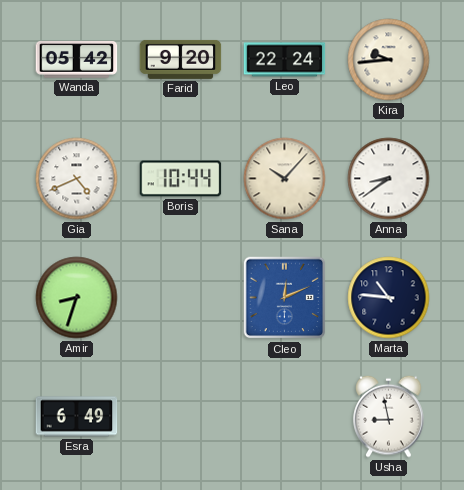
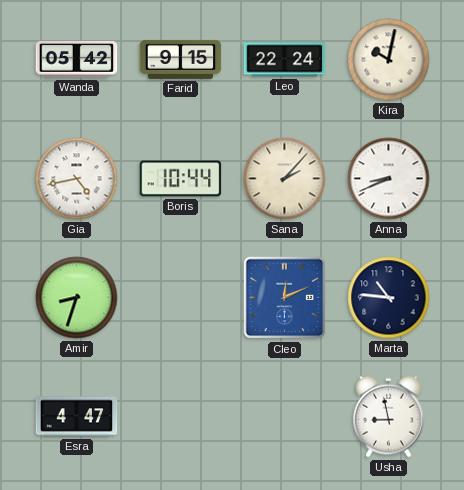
Farid: 9:20 -> 9:15
Kira: 9:44 -> 10:02
Gia: 4:41 -> 4:43
Sana: 10:07 -> 2:07
Anna: 8:39 -> 8:41
Esra: 6:49 -> 4:47
